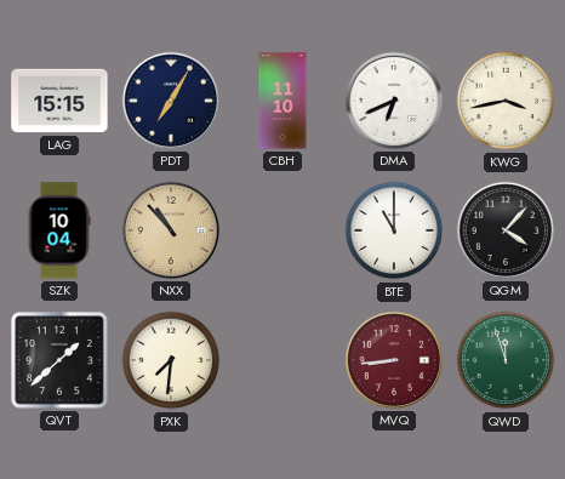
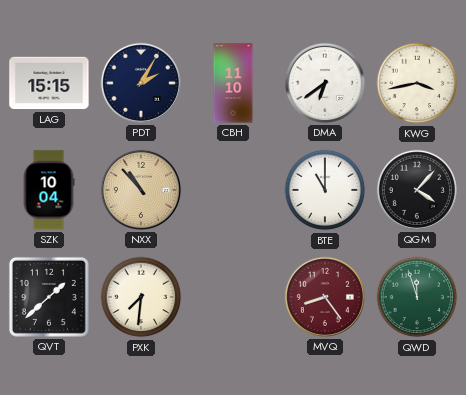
PDT: 7:05 -> 2:05
DMA: 6:41 -> 6:39
MVQ: 8:44 -> 8:24
